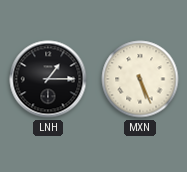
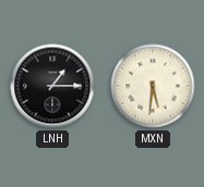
MXN: 5:26 -> 5:31
